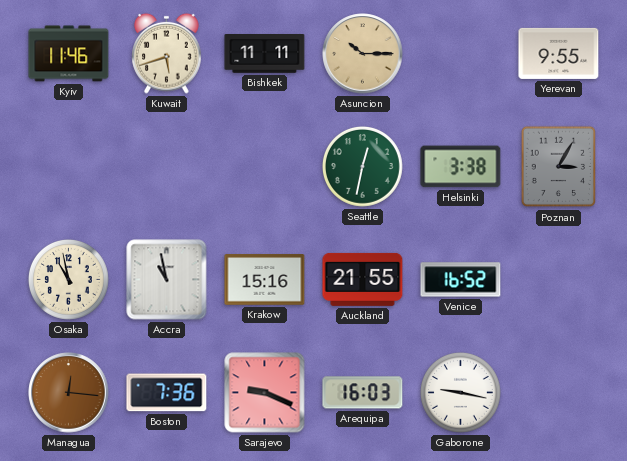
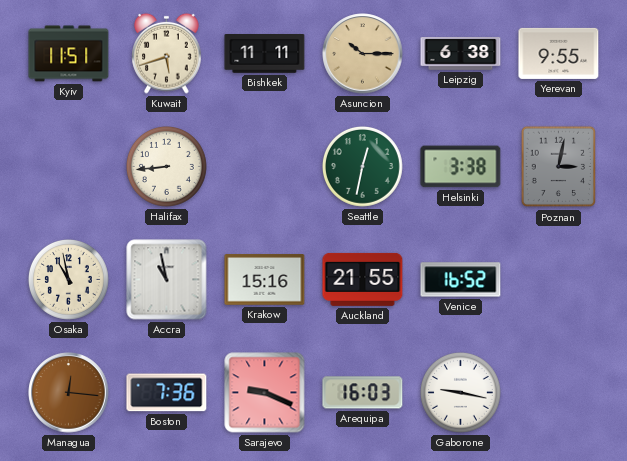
Kyiv: 11:46 -> 11:51
Leipzig: none -> 6:38
Halifax: none -> 8:44
Poznan: 3:05 -> 3:02
